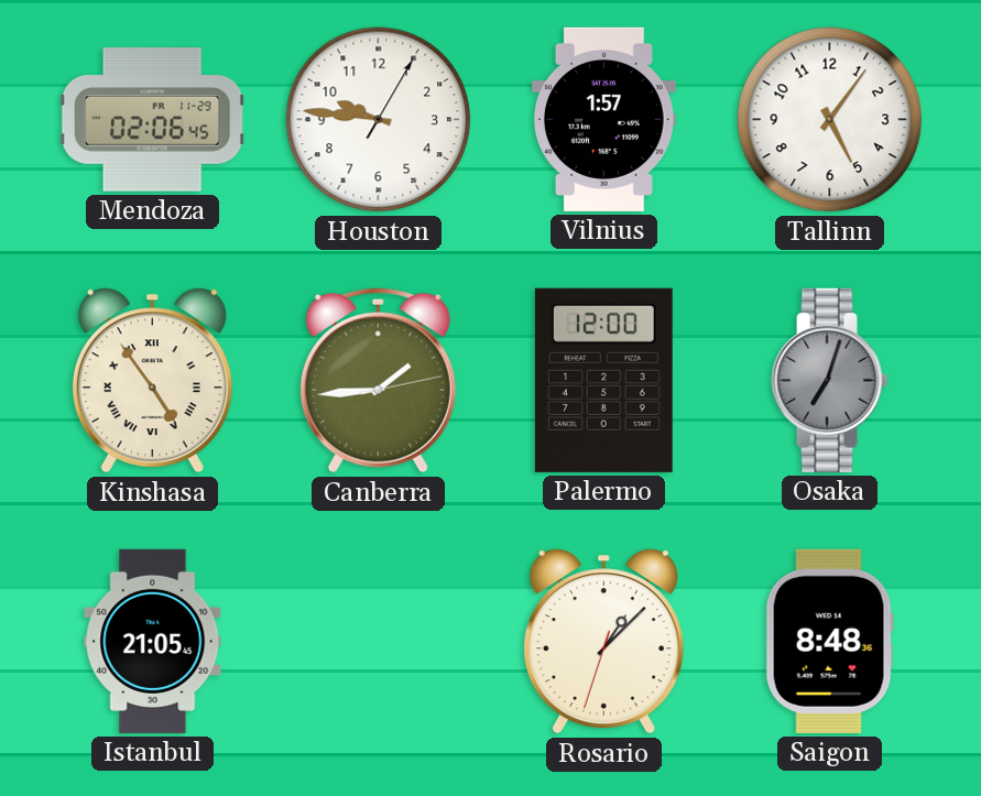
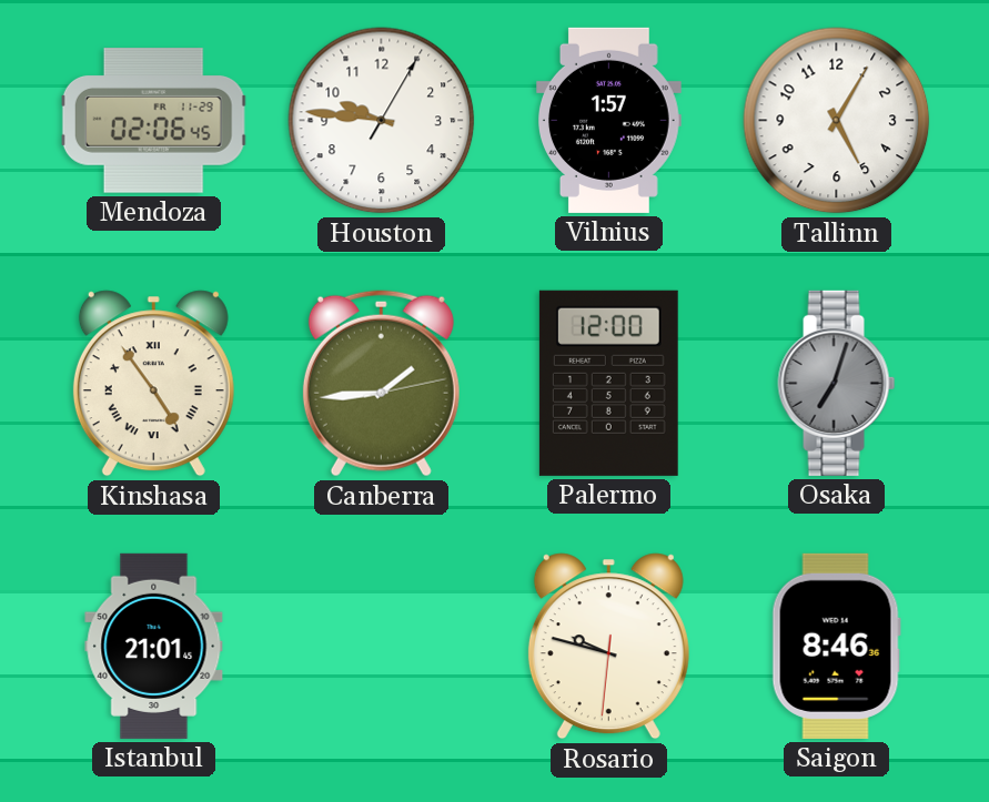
Tallinn: 5:06 -> 5:05
Istanbul: 21:05 -> 21:01
Rosario: 1:07 -> 9:47
Saigon: 8:48 -> 8:46
